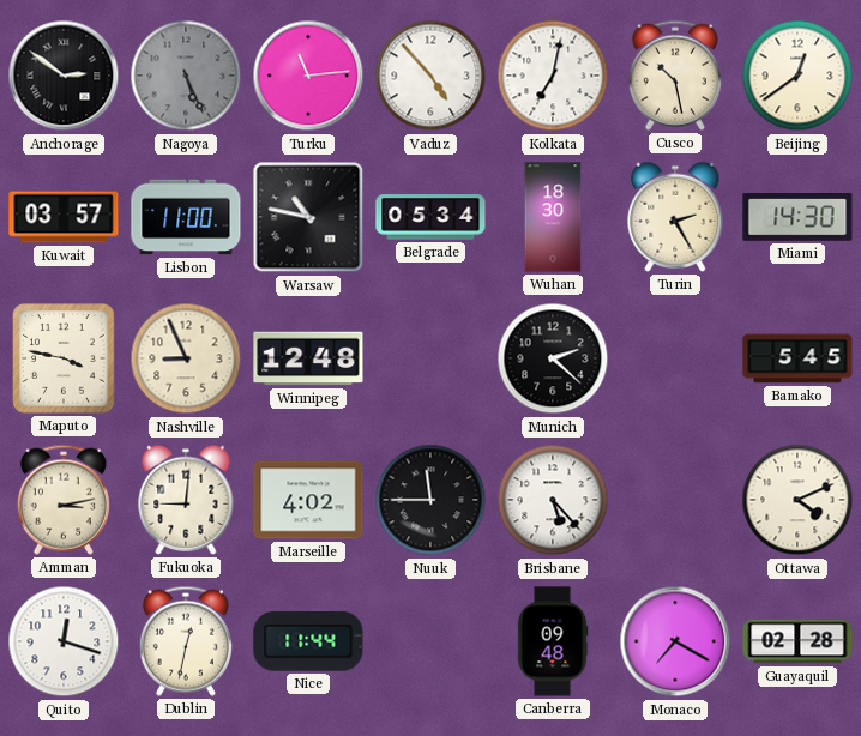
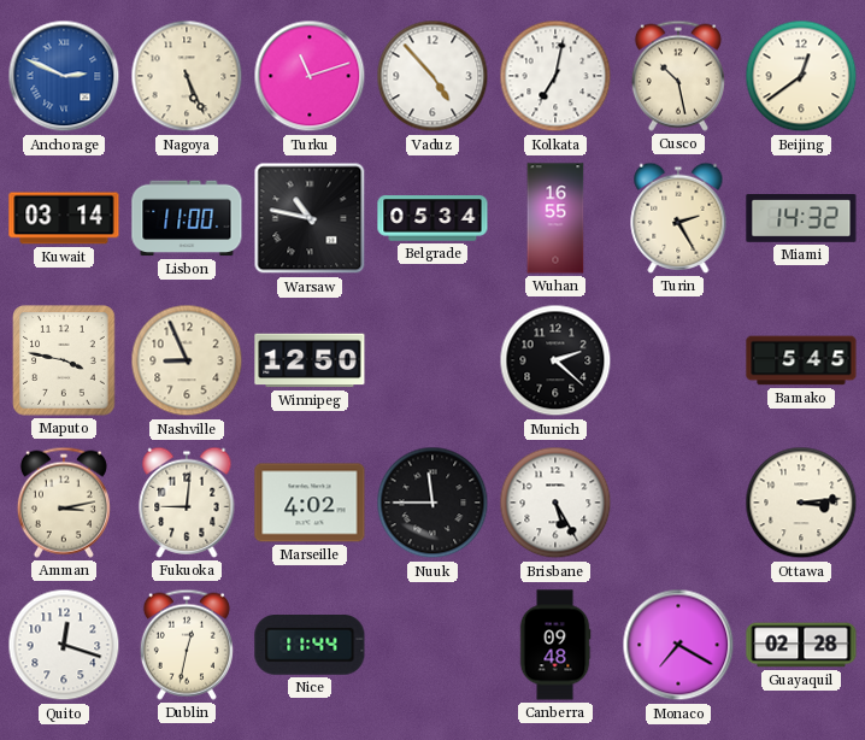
Anchorage: 2:51 -> 2:49
Anchorage dial: black -> blue
Nagoya dial: grey -> cream
Turku: 11:14 -> 11:12
Kuwait: 03:57 -> 03:14
Wuhan: 18:30 -> 16:55
Miami: 14:30 -> 14:32
Winnipeg: 12:48 -> 12:50
Brisbane: 5:23 -> 5:25
Ottawa: 4:11 -> 3:14
